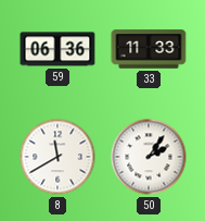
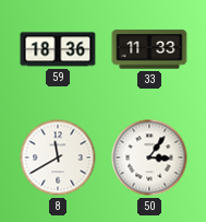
59: 06:36 -> 18:36
50: 2:06 -> 3:06
